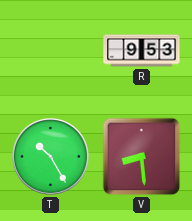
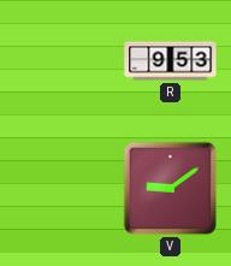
T: 10:25 -> none
V: 8:29 -> 9:09
